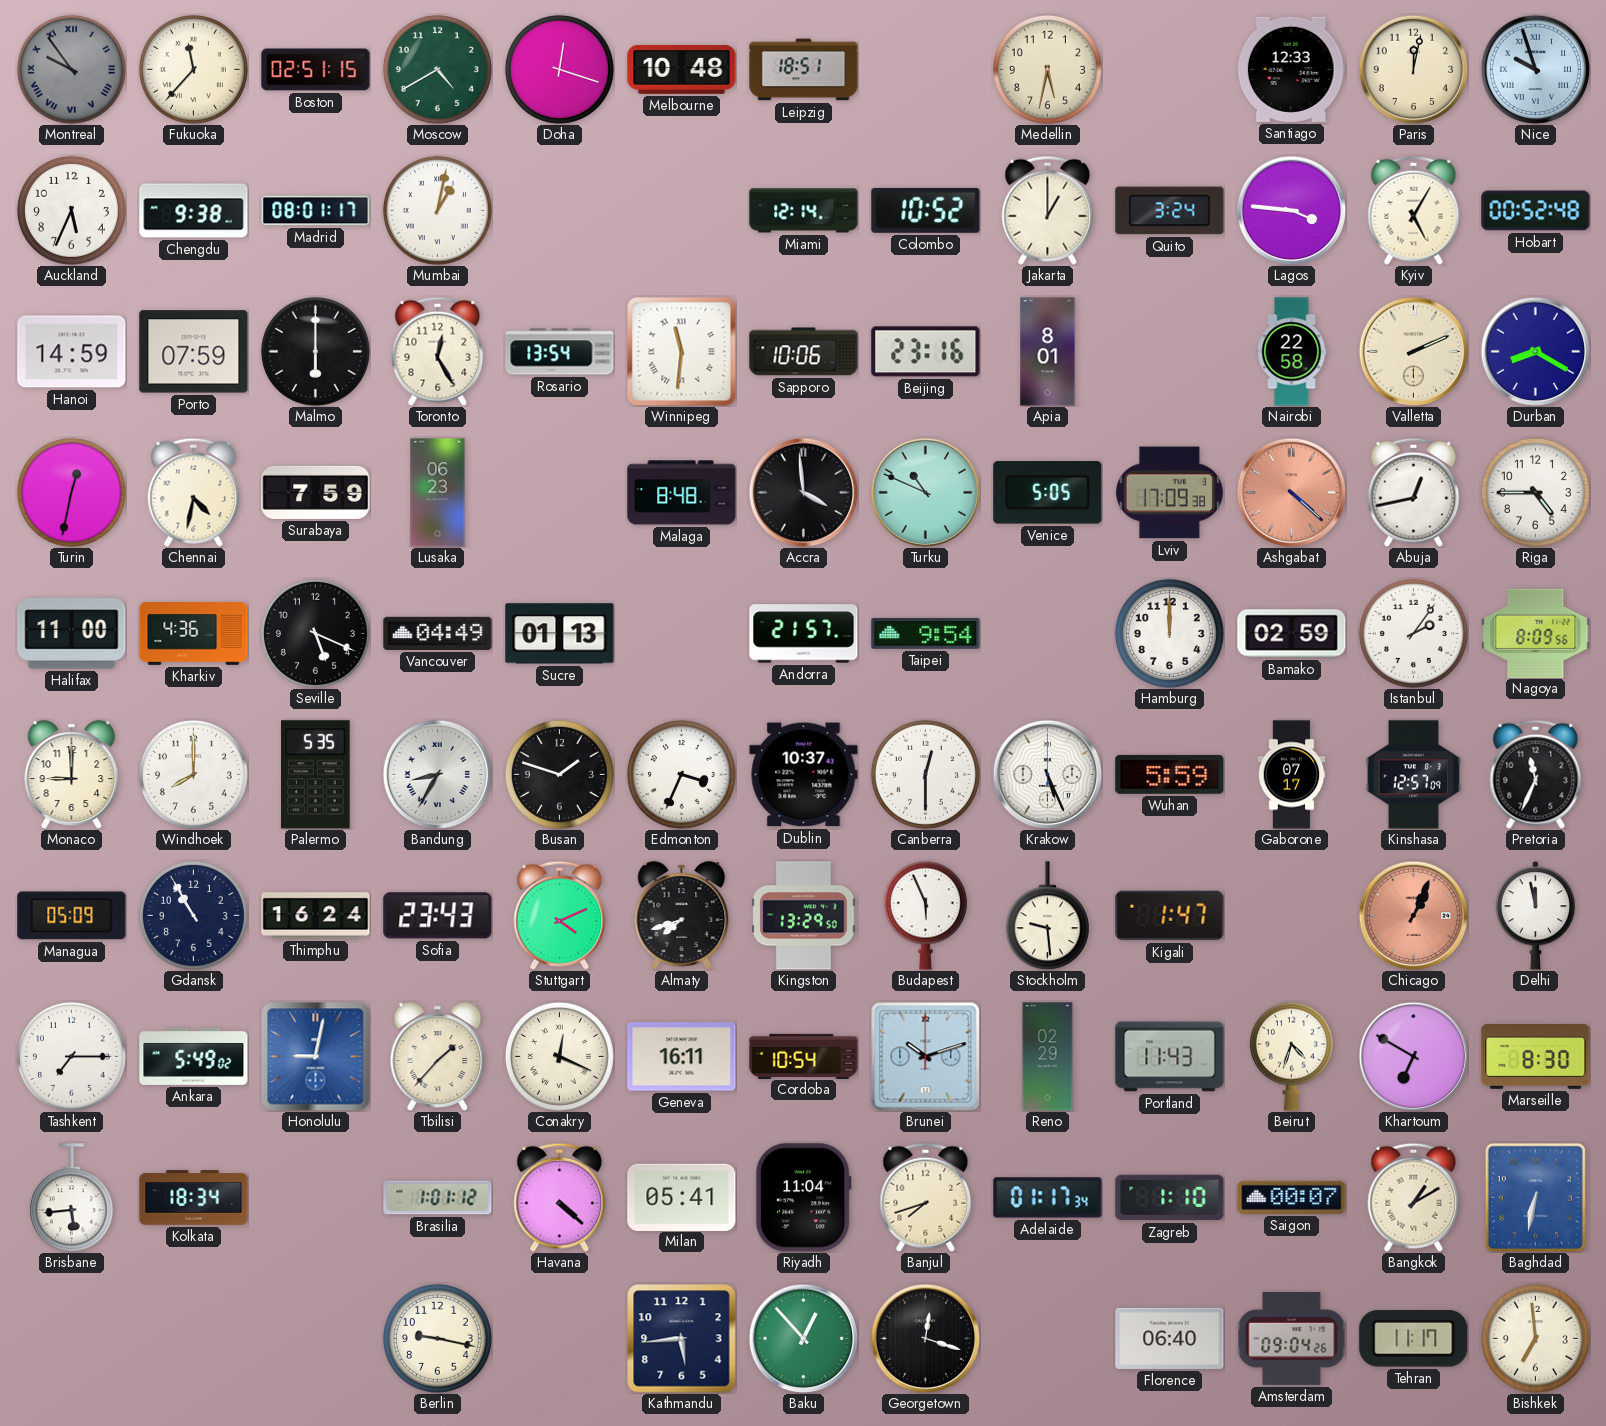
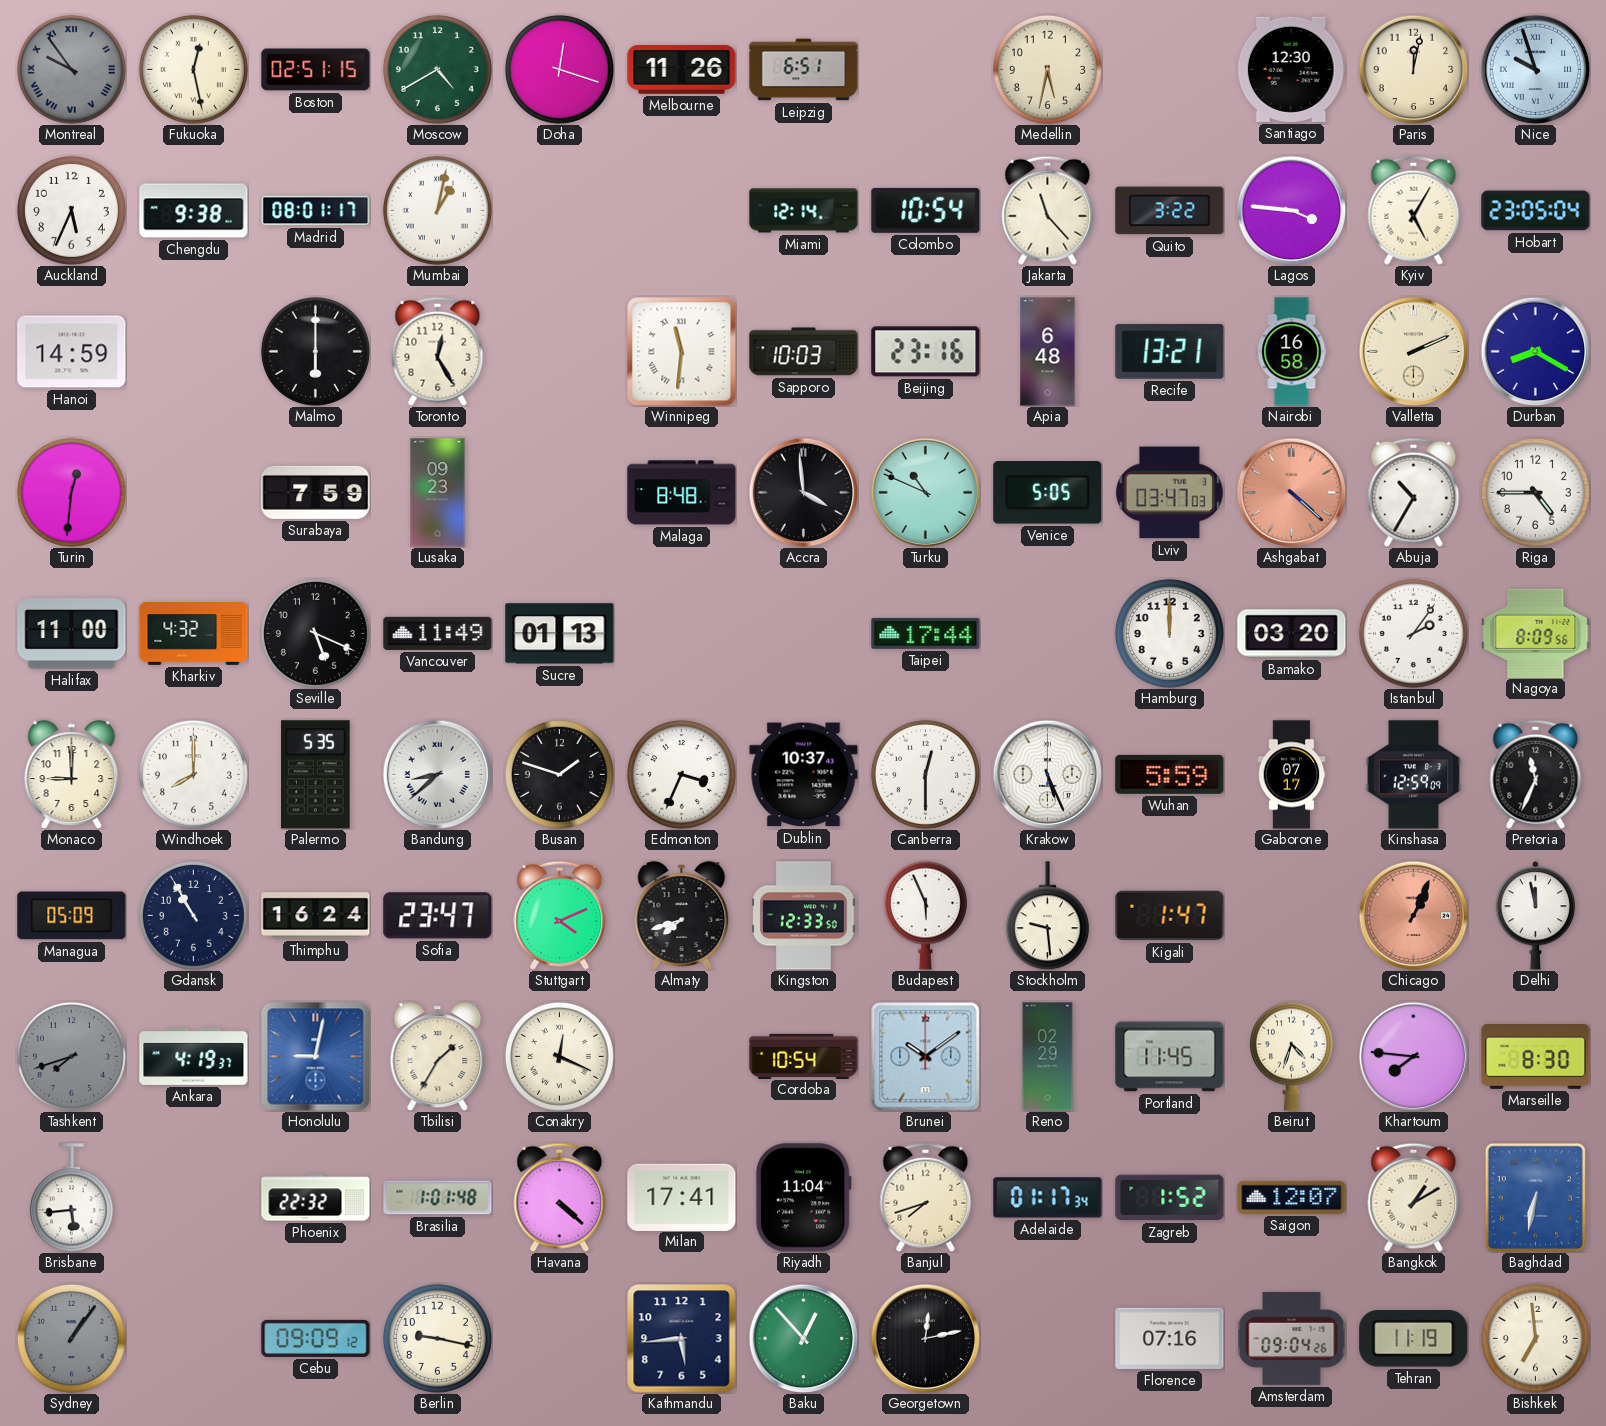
Fukuoka: 11:37 -> 12:28
Melbourne: 10:48 -> 11:26
Leipzig: 18:51 -> 6:51
Santiago: 12:33 -> 12:30
Colombo: 10:52 -> 10:54
Jakarta: 1:00 -> 11:23
Quito: 3:24 -> 3:22
Hobart: 00:52 -> 23:05
Porto: 07:59 -> none
Rosario: 13:54 -> none
Sapporo: 10:06 -> 10:03
Apia: 8:01 -> 6:48
Recife: none -> 13:21
Nairobi: 22:58 -> 16:58
Turin: 12:32 -> 12:31
Chennai: 4:32 -> none
Lusaka: 06:23 -> 09:23
Lviv: 17:09 -> 03:47
Abuja: 12:43 -> 10:35
Kharkiv: 4:36 -> 4:32
Vancouver: 04:49 -> 11:49
Andorra: 21:57 -> none
Taipei: 9:54 -> 17:44
Bamako: 02:59 -> 03:20
Bandung: 8:35 -> 8:38
Kinshasa: 12:57 -> 12:59
Sofia: 23:43 -> 23:47
Kingston: 13:29 -> 12:33
Tashkent: 7:15 -> 7:42
Tashkent dial: white -> grey
Ankara: 5:49 -> 4:19
Tbilisi: 1:37 -> 1:35
Geneva: 16:11 -> none
Brunei: 10:12 -> 10:09
Portland: 11:43 -> 11:45
Khartoum: 6:50 -> 7:46
Kolkata: 18:34 -> none
Phoenix: none -> 22:32
Brasilia: 1:01:12 -> 1:01:48
Milan: 05:41 -> 17:41
Zagreb: 1:10 -> 1:52
Saigon: 00:07 -> 12:07
Sydney: none -> 1:06
Cebu: none -> 09:09
Georgetown: 12:18 -> 12:13
Florence: 06:40 -> 07:16
Tehran: 11:17 -> 11:19
